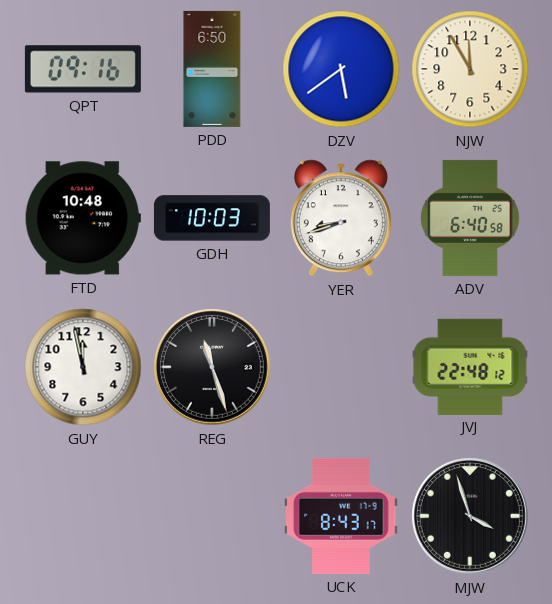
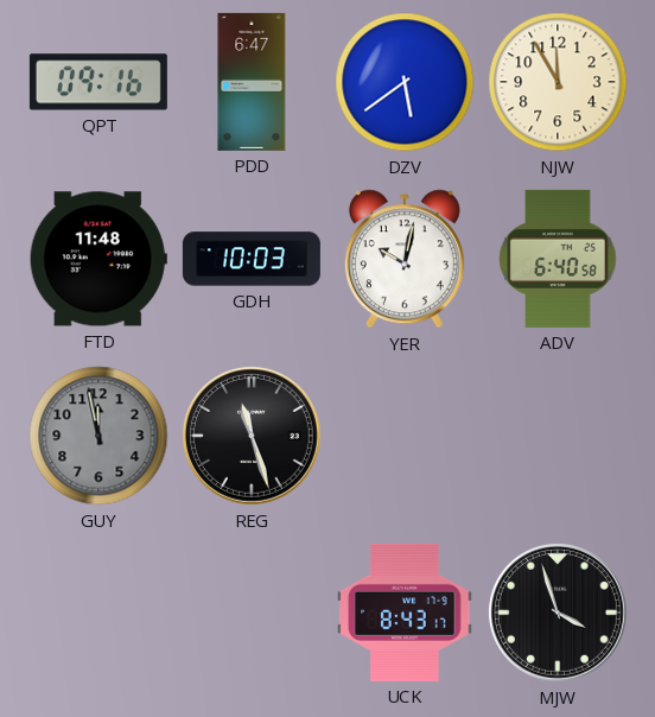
PDD: 6:50 -> 6:47
FTD: 10:48 -> 11:48
YER: 8:42 -> 10:02
GUY dial: white -> grey
JVJ: 22:48 -> none
